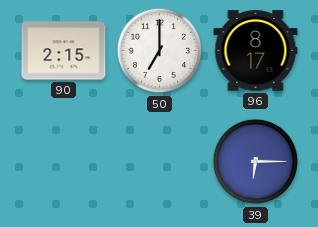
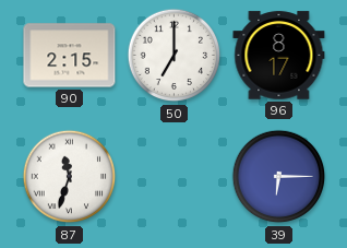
87: none -> 11:33
